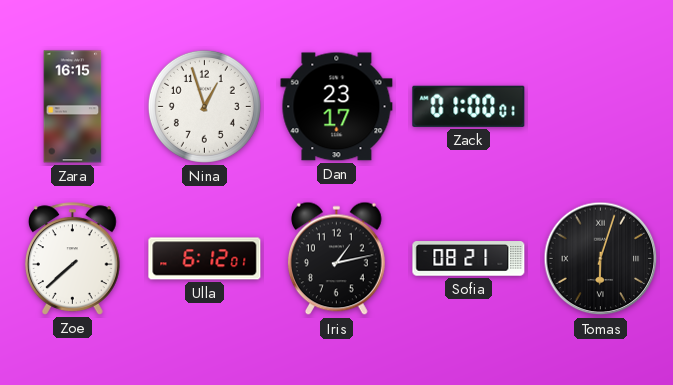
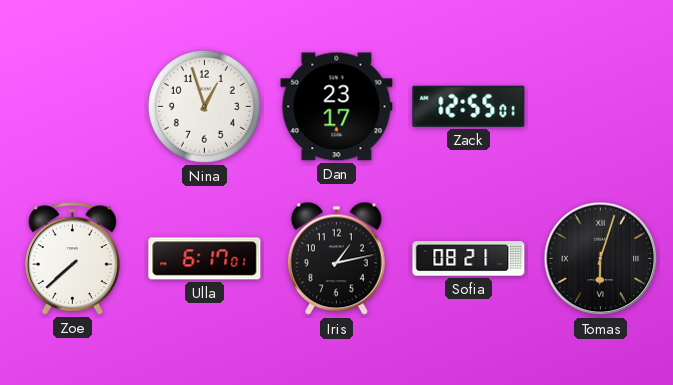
Zara: 16:15 -> none
Zack: 01:00 -> 12:55
Ulla: 6:12 -> 6:17
